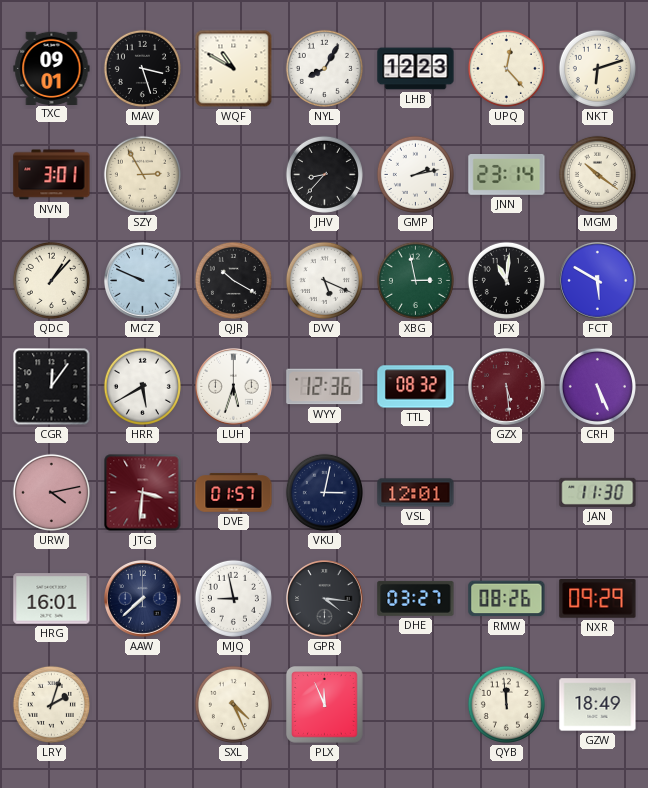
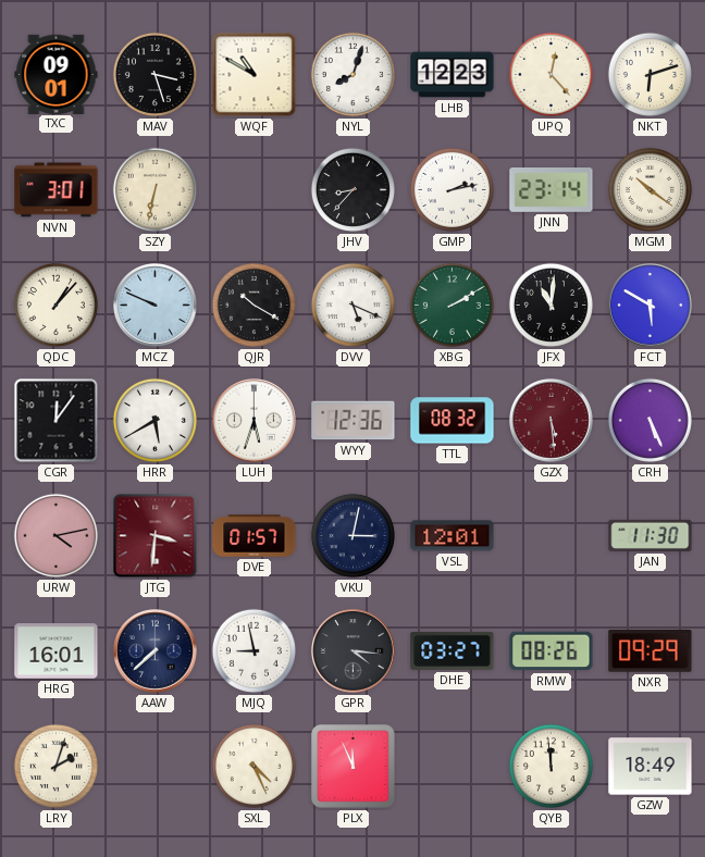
NYL: 8:05 -> 8:03
SZY: 2:55 -> 6:32
XBG: 2:58 -> 2:10
